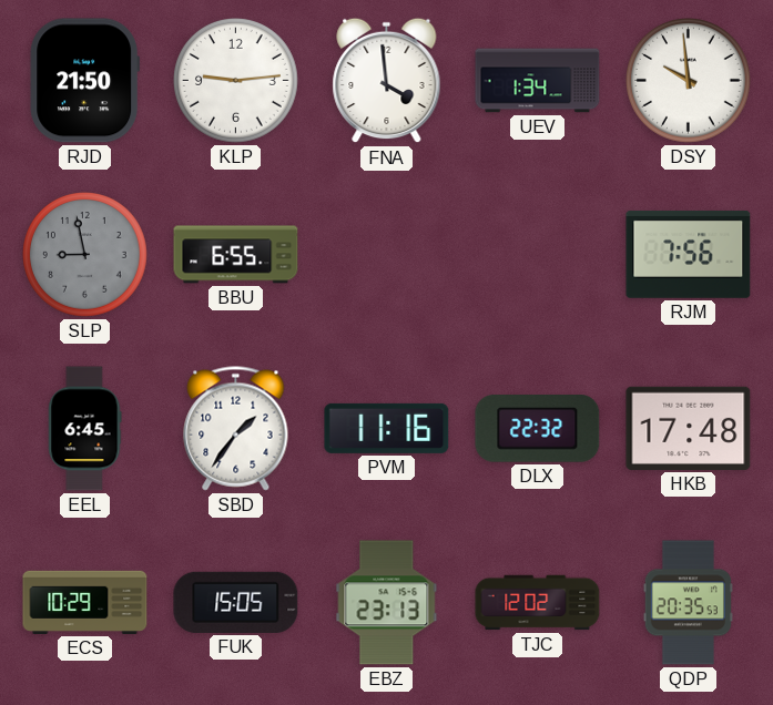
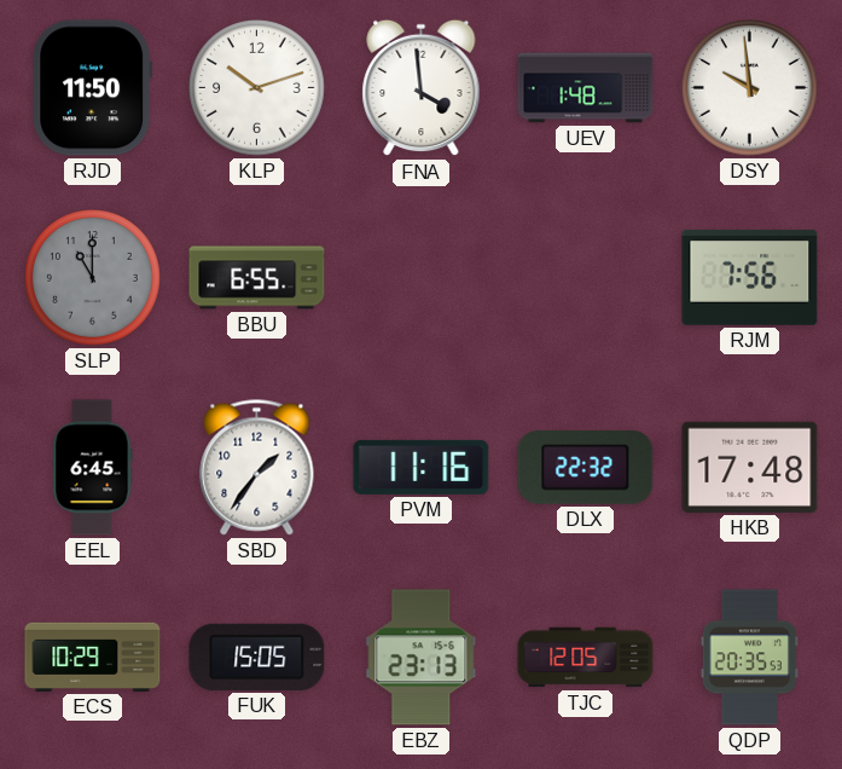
RJD: 21:50 -> 11:50
KLP: 9:14 -> 10:12
UEV: 1:34 -> 1:48
SLP: 8:58 -> 11:00
TJC: 12:02 -> 12:05
